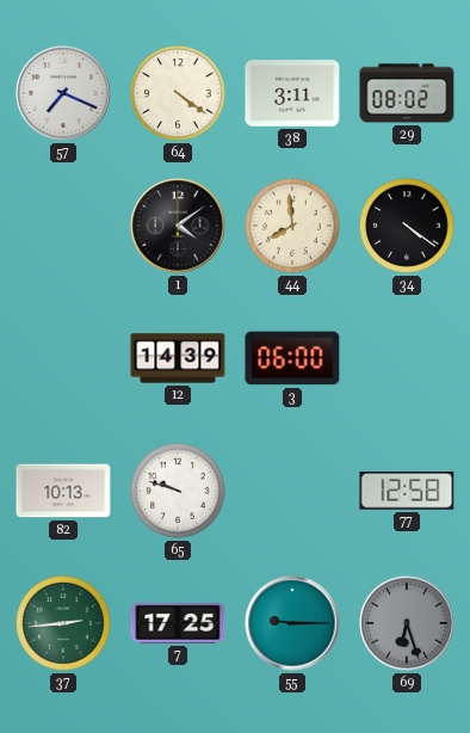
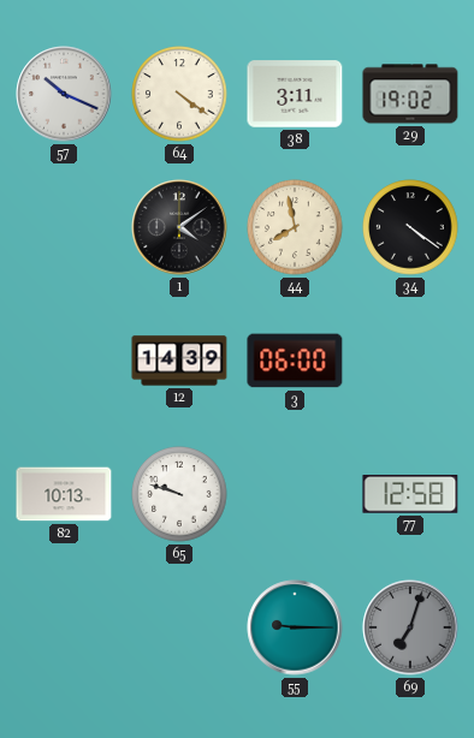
57: 7:19 -> 10:19
29: 08:02 -> 19:02
44: 7:59 -> 7:58
37: 2:44 -> none
7: 17:25 -> none
69: 6:27 -> 7:03
